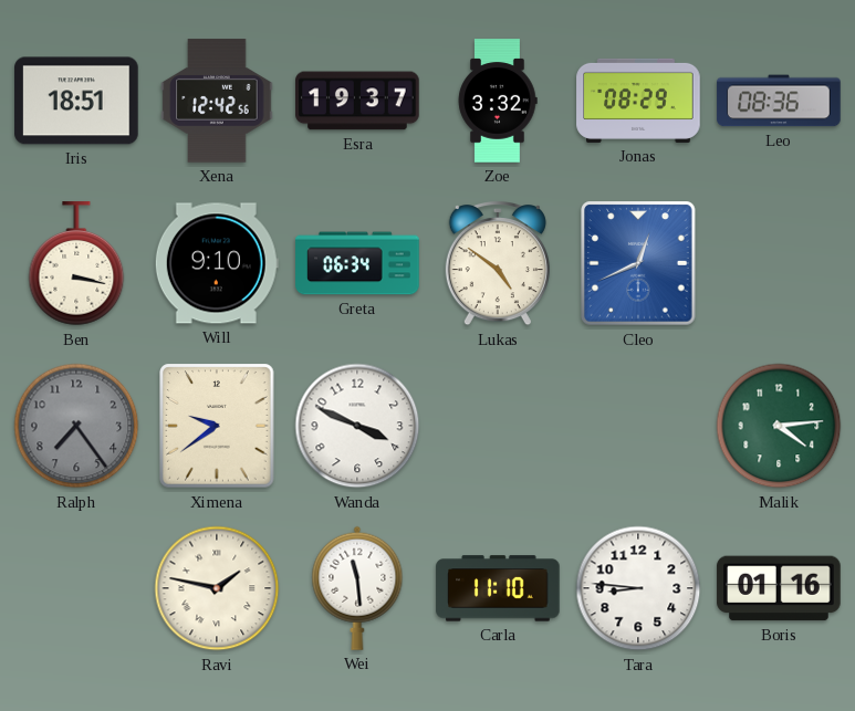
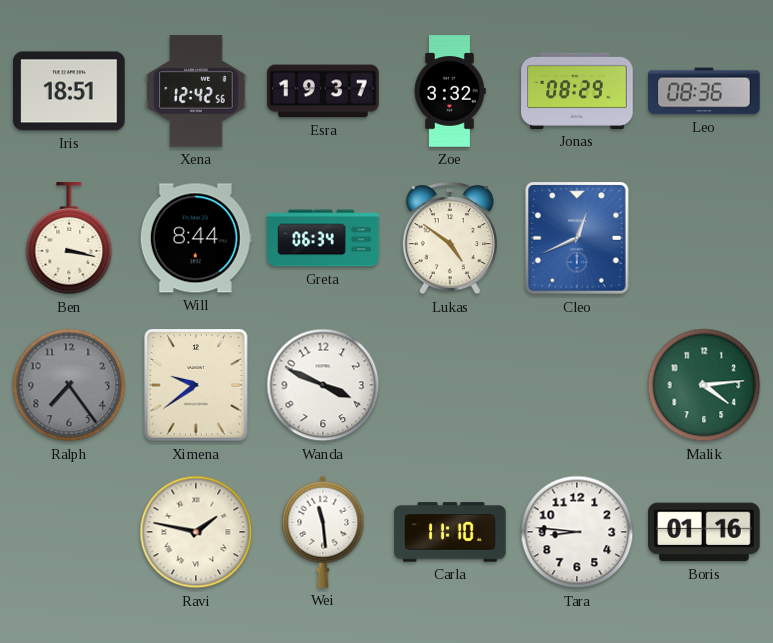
Will: 9:10 -> 8:44
